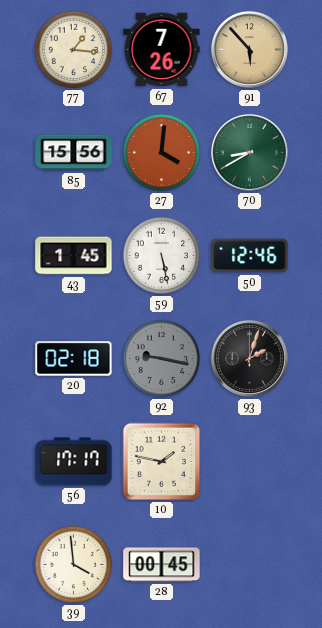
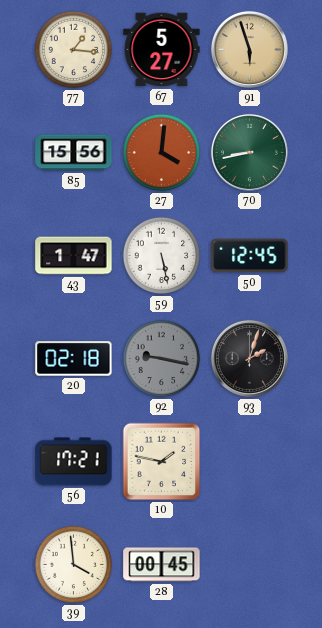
67: 7:26 -> 5:27
91: 5:53 -> 5:57
70: 8:40 -> 8:43
43: 1:45 -> 1:47
50: 12:46 -> 12:45
56: 17:17 -> 17:21
